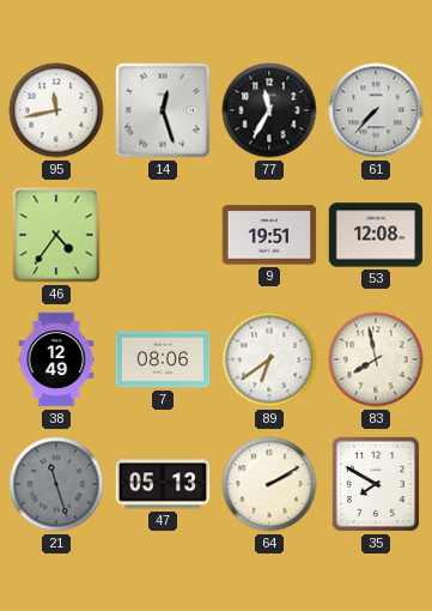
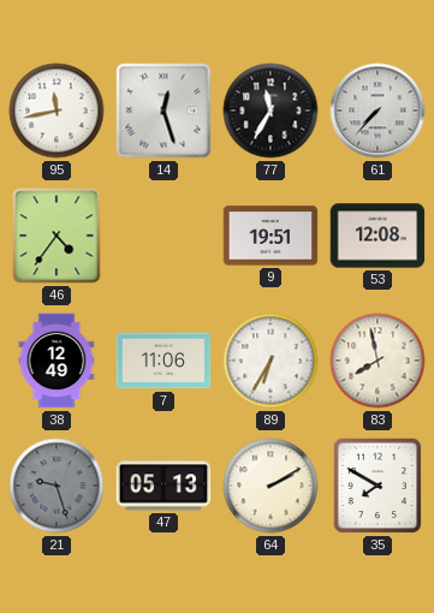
7: 08:06 -> 11:06
89: 6:39 -> 6:35
21: 11:27 -> 9:27
